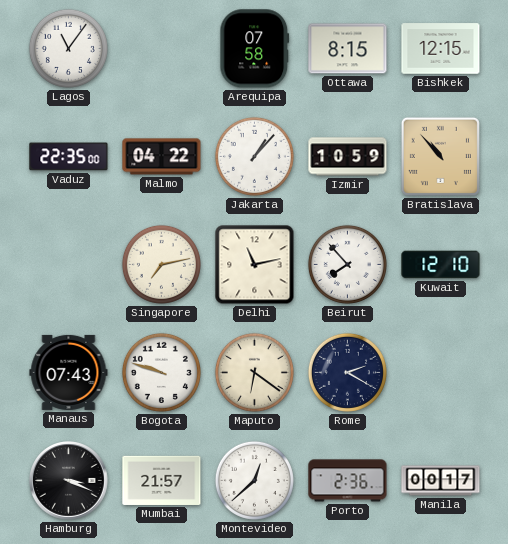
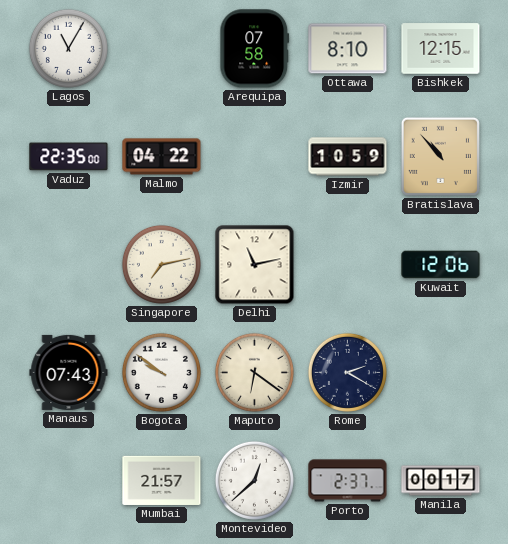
Lagos: 11:06 -> 11:05
Ottawa: 8:15 -> 8:10
Jakarta: 1:07 -> none
Beirut: 7:53 -> none
Kuwait: 12:10 -> 12:06
Bogota: 9:48 -> 9:51
Hamburg: 3:19 -> none
Porto: 2:36 -> 2:37
